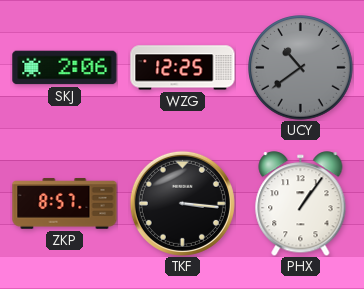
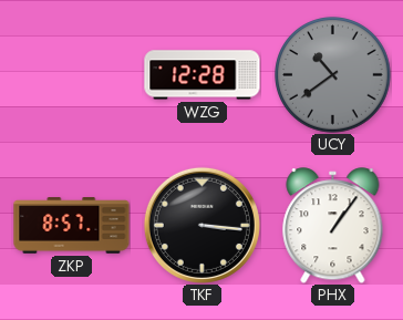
SKJ: 2:06 -> none
WZG: 12:25 -> 12:28
